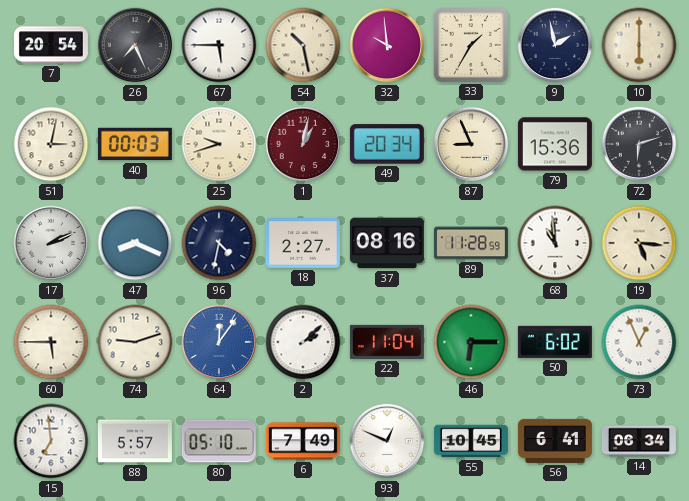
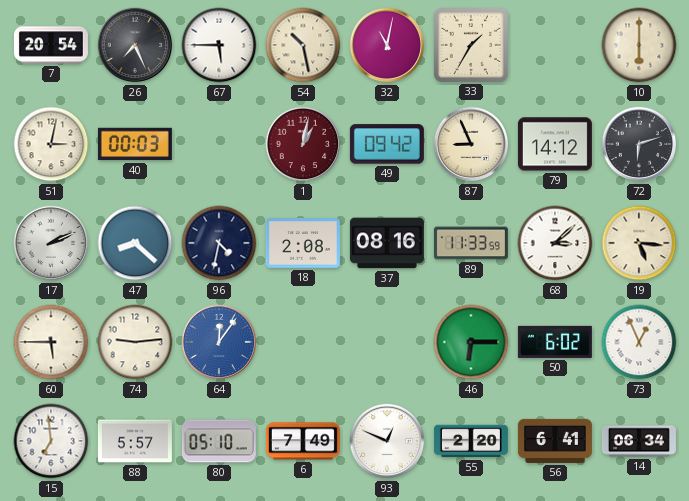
32: 9:59 -> 11:02
9: 1:58 -> none
25: 9:42 -> none
49: 20:34 -> 09:42
79: 15:36 -> 14:12
47: 8:19 -> 8:22
18: 2:27 -> 2:08
89: 11:28 -> 11:33
68: 10:59 -> 3:08
74: 9:12 -> 9:14
2: 2:08 -> none
22: 11:04 -> none
55: 10:45 -> 2:20
